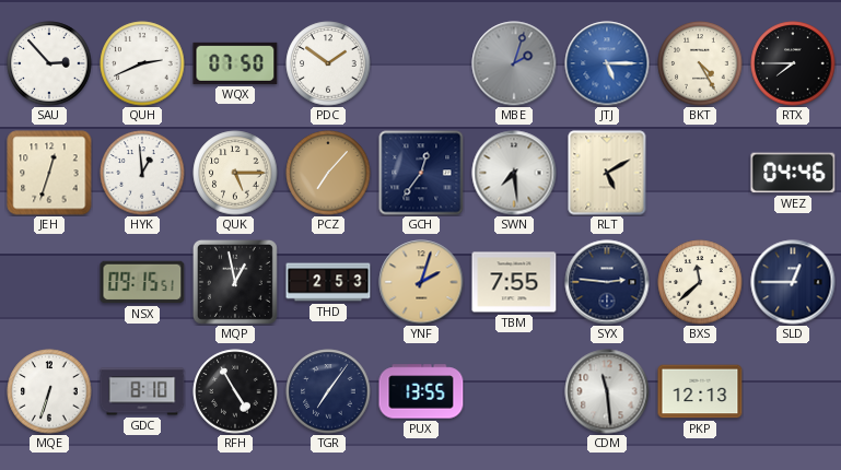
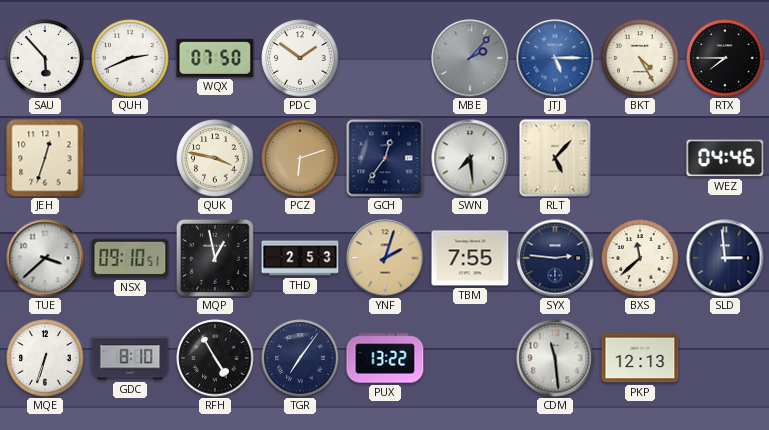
SAU: 2:53 -> 5:53
MBE: 2:03 -> 2:07
HYK: 12:59 -> none
QUK: 5:15 -> 3:47
PCZ: 7:07 -> 6:12
RLT: 5:10 -> 5:07
TUE: none -> 3:38
NSX: 09:15 -> 09:10
SLD: 12:45 -> 2:59
PUX: 13:55 -> 13:22
